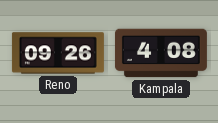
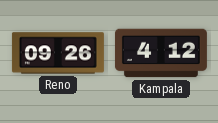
Kampala: 4:08 -> 4:12
